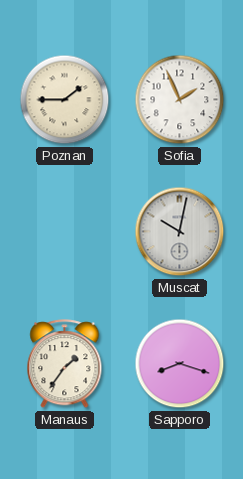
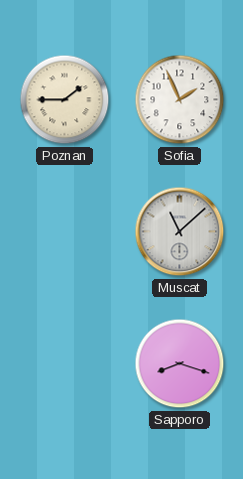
Muscat: 10:02 -> 11:08
Manaus: 1:36 -> none
